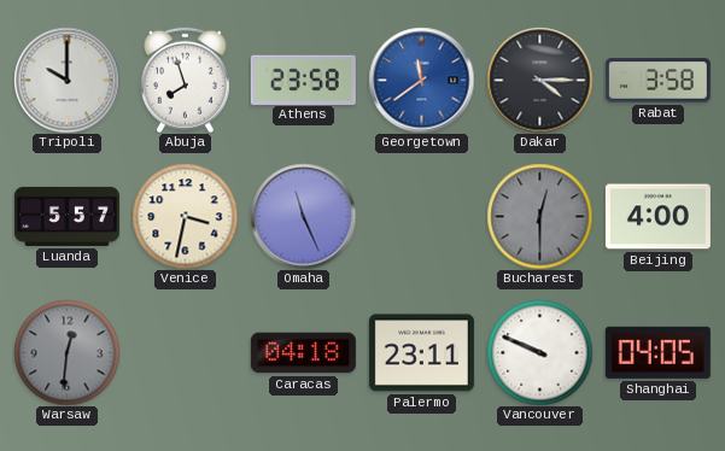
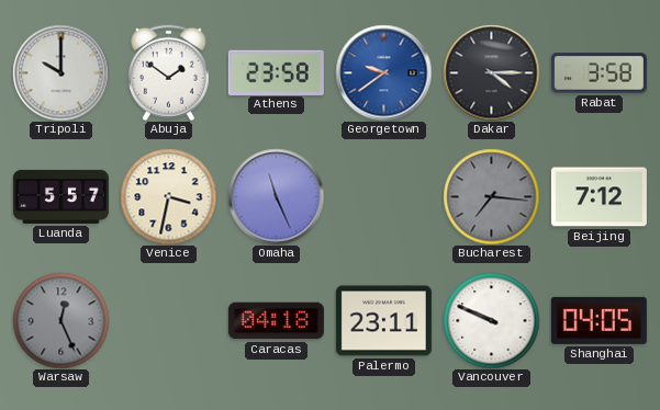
Abuja: 7:57 -> 1:51
Georgetown: 11:39 -> 9:39
Bucharest: 12:30 -> 7:16
Beijing: 4:00 -> 7:12
Warsaw: 12:31 -> 12:26
